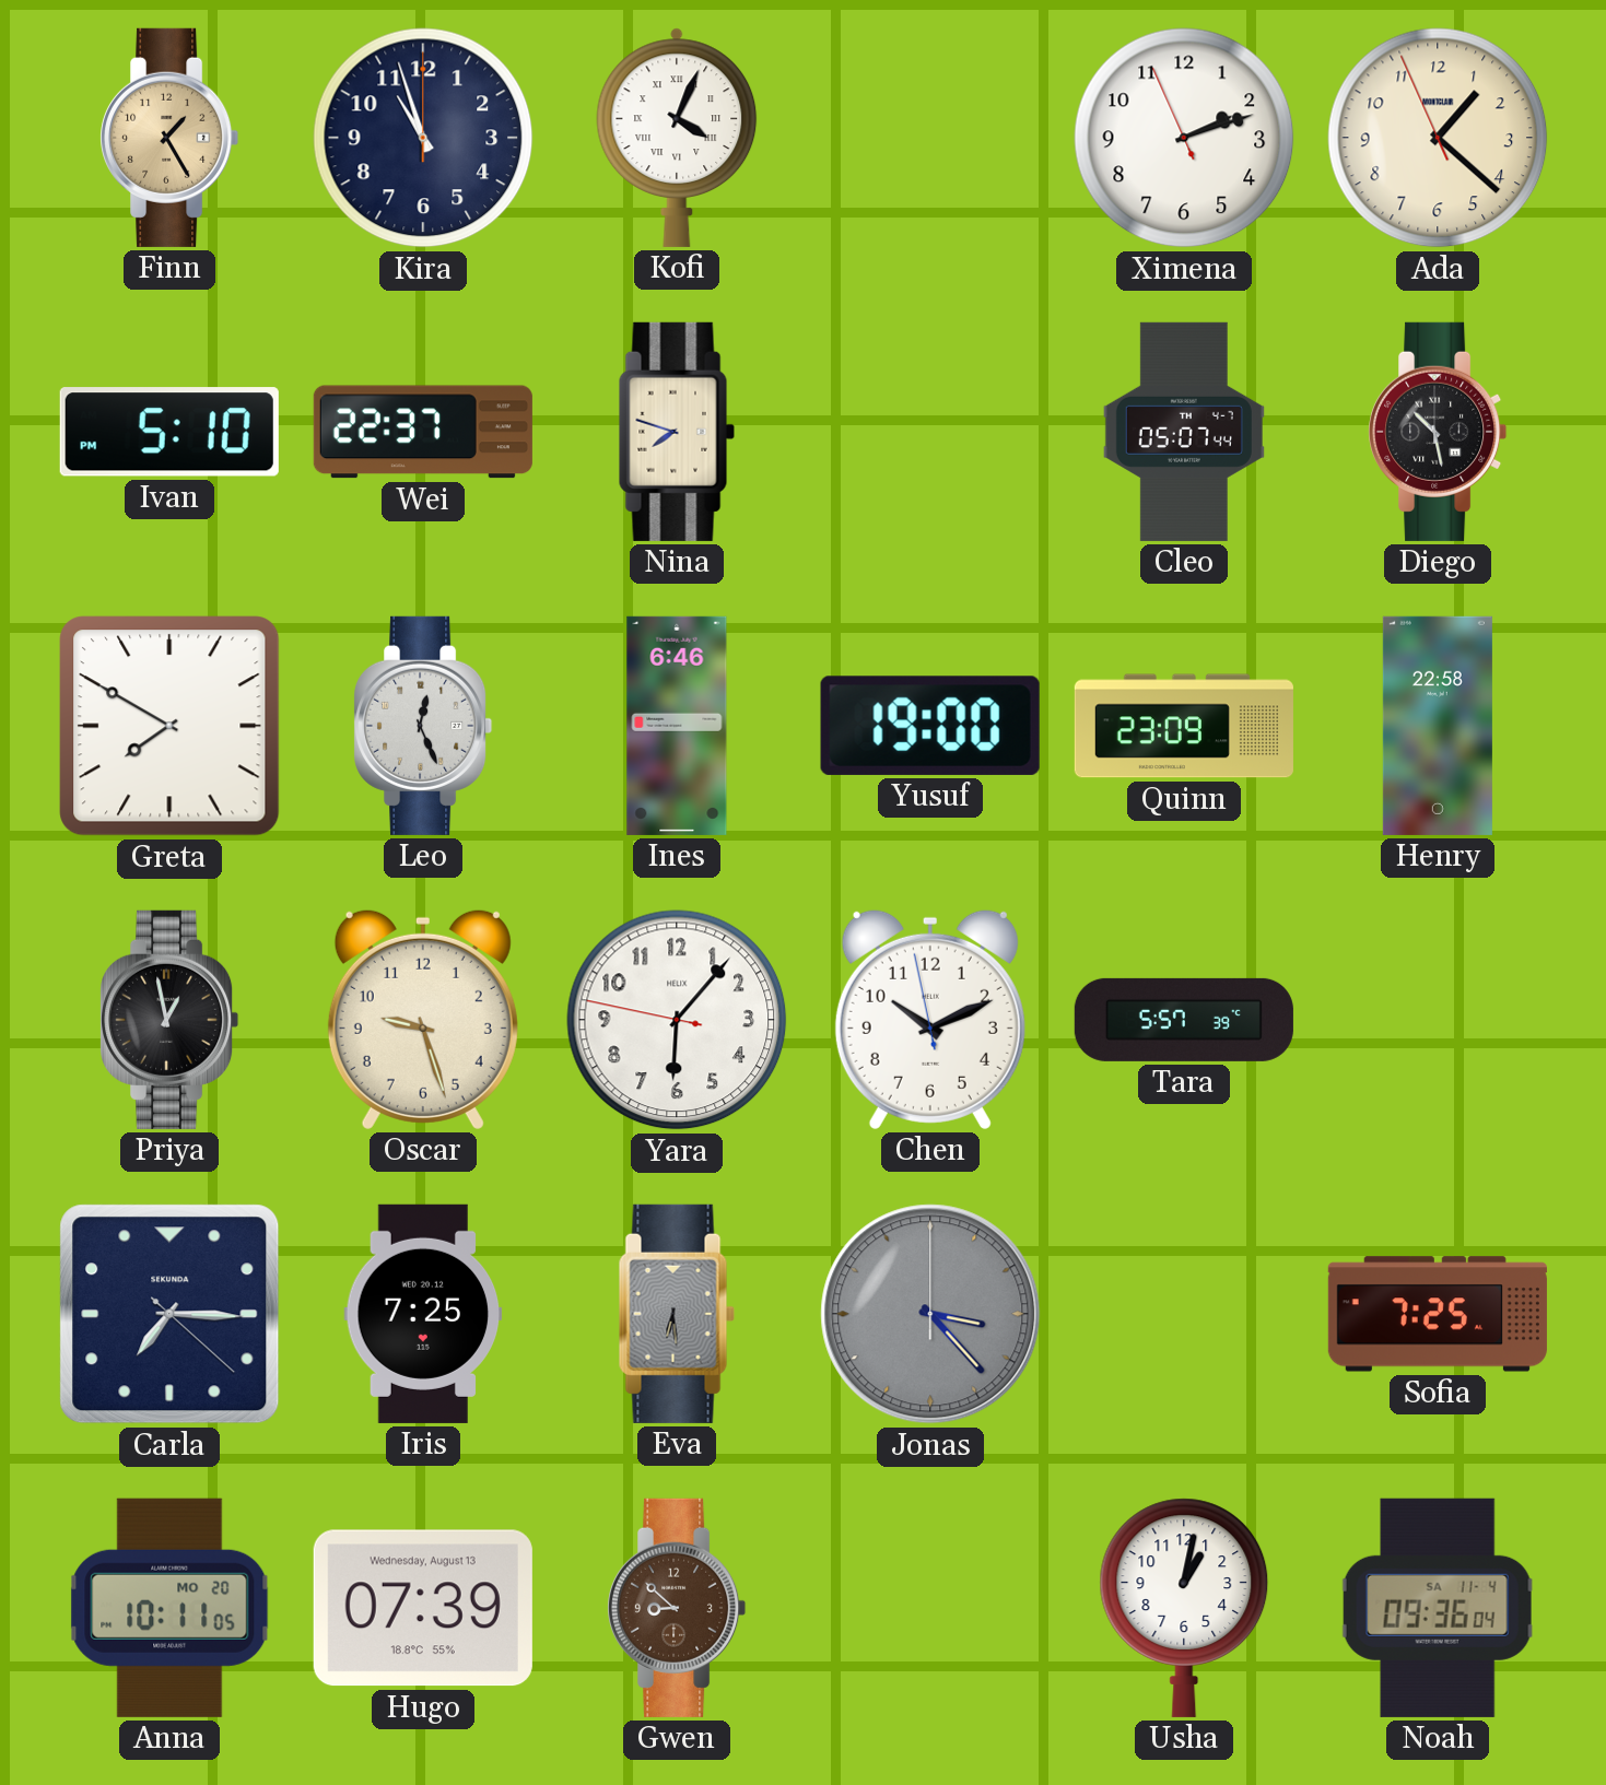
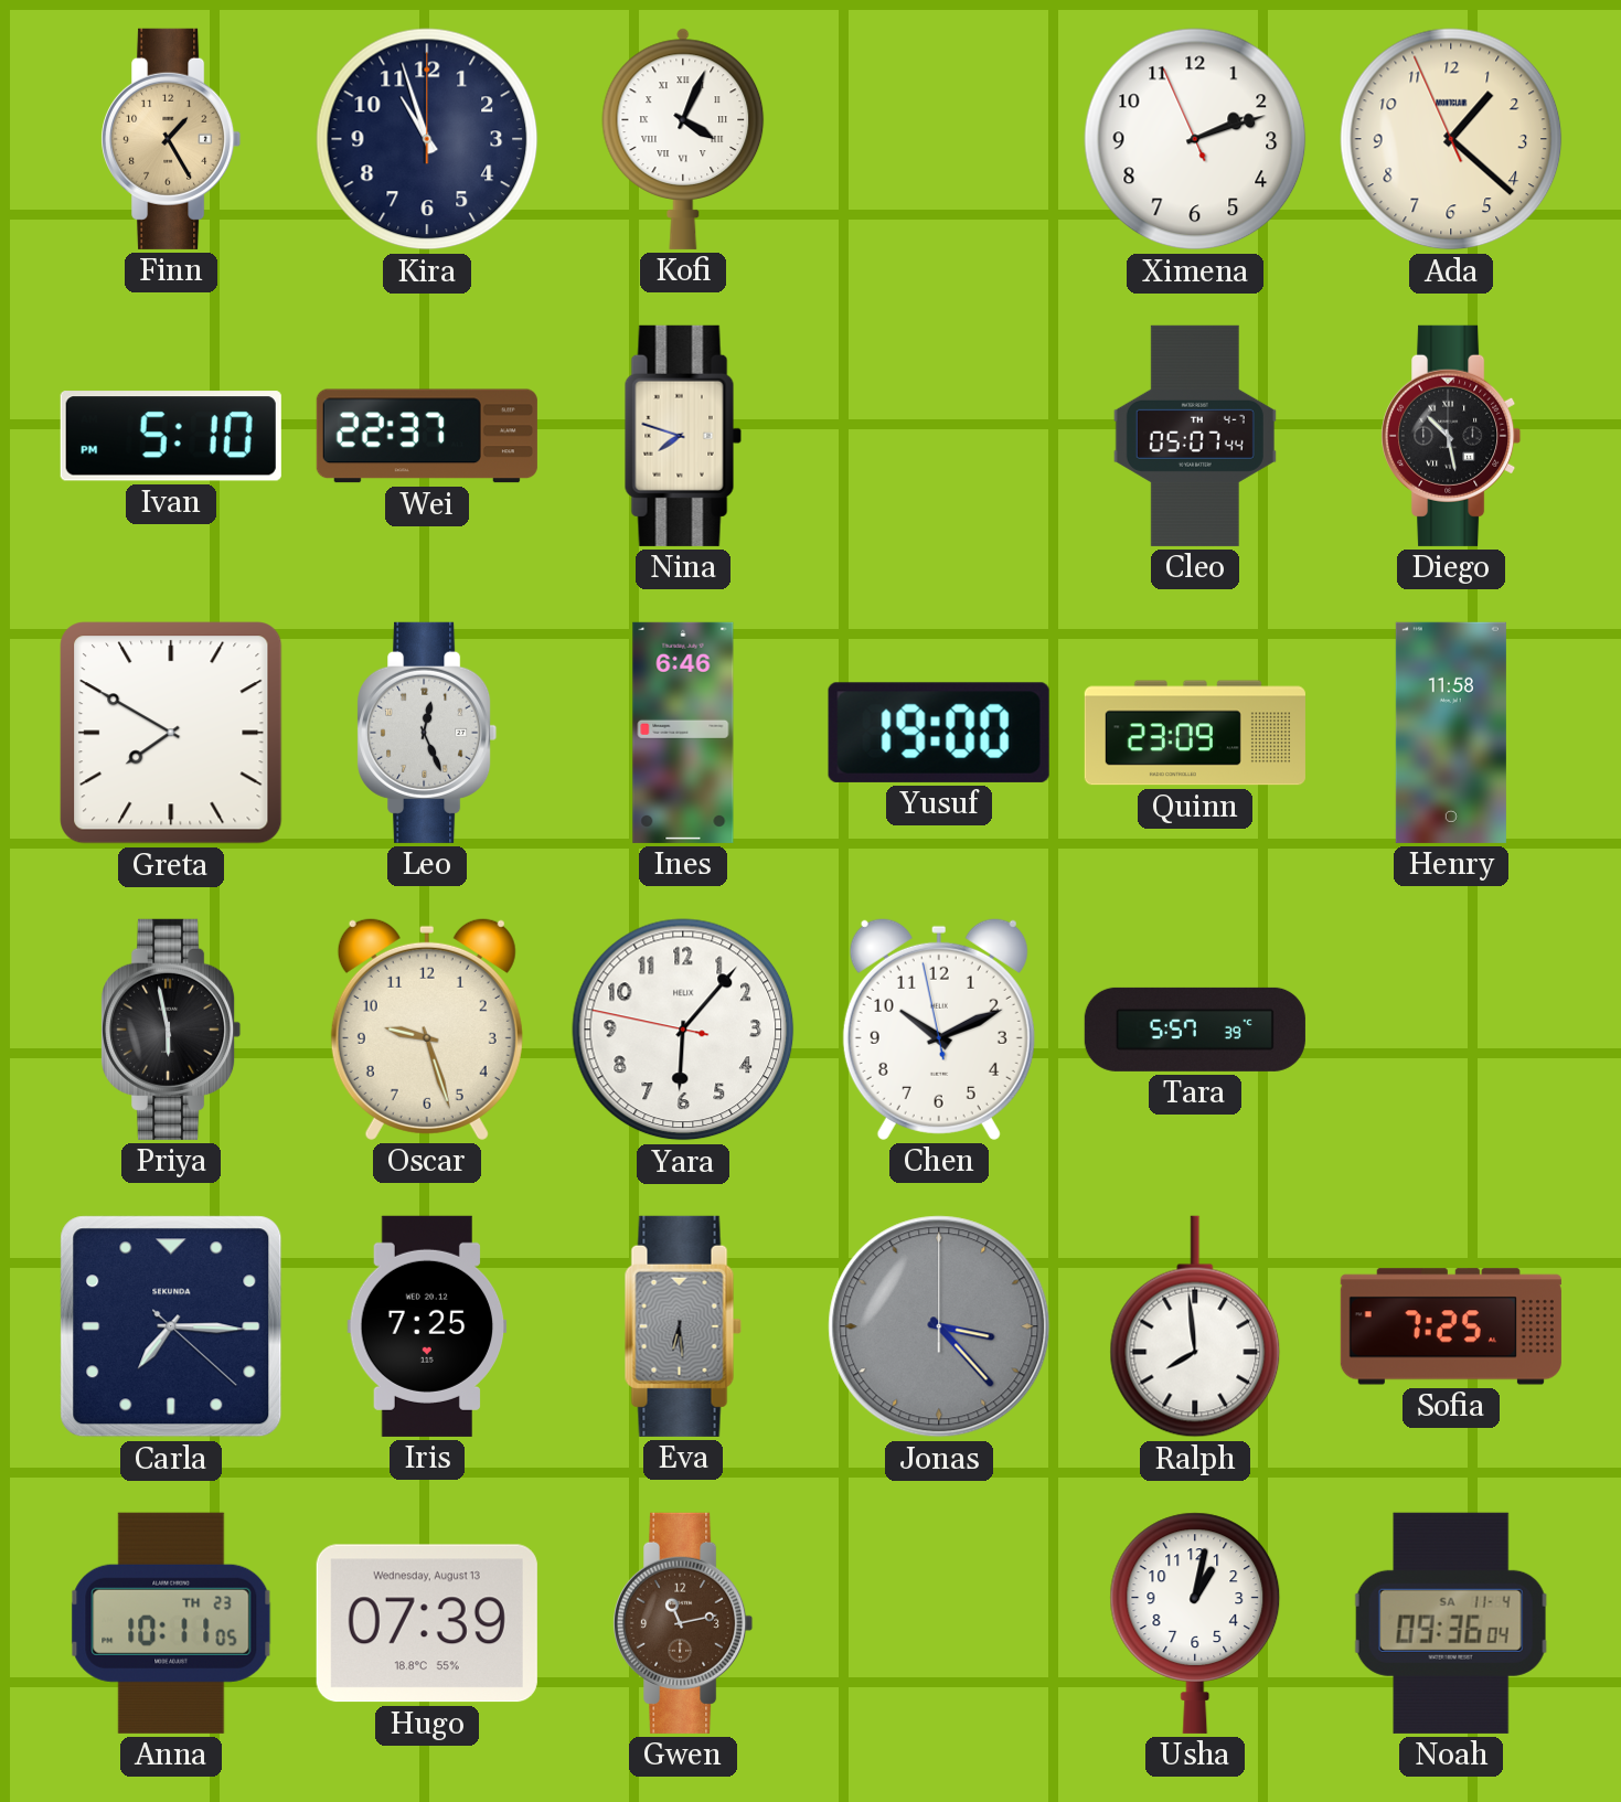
Henry: 22:58 -> 11:58
Priya: 12:58 -> 5:58
Ralph: none -> 7:59
Anna date: MO 20 -> TH 23
Gwen: 8:52 -> 11:13
